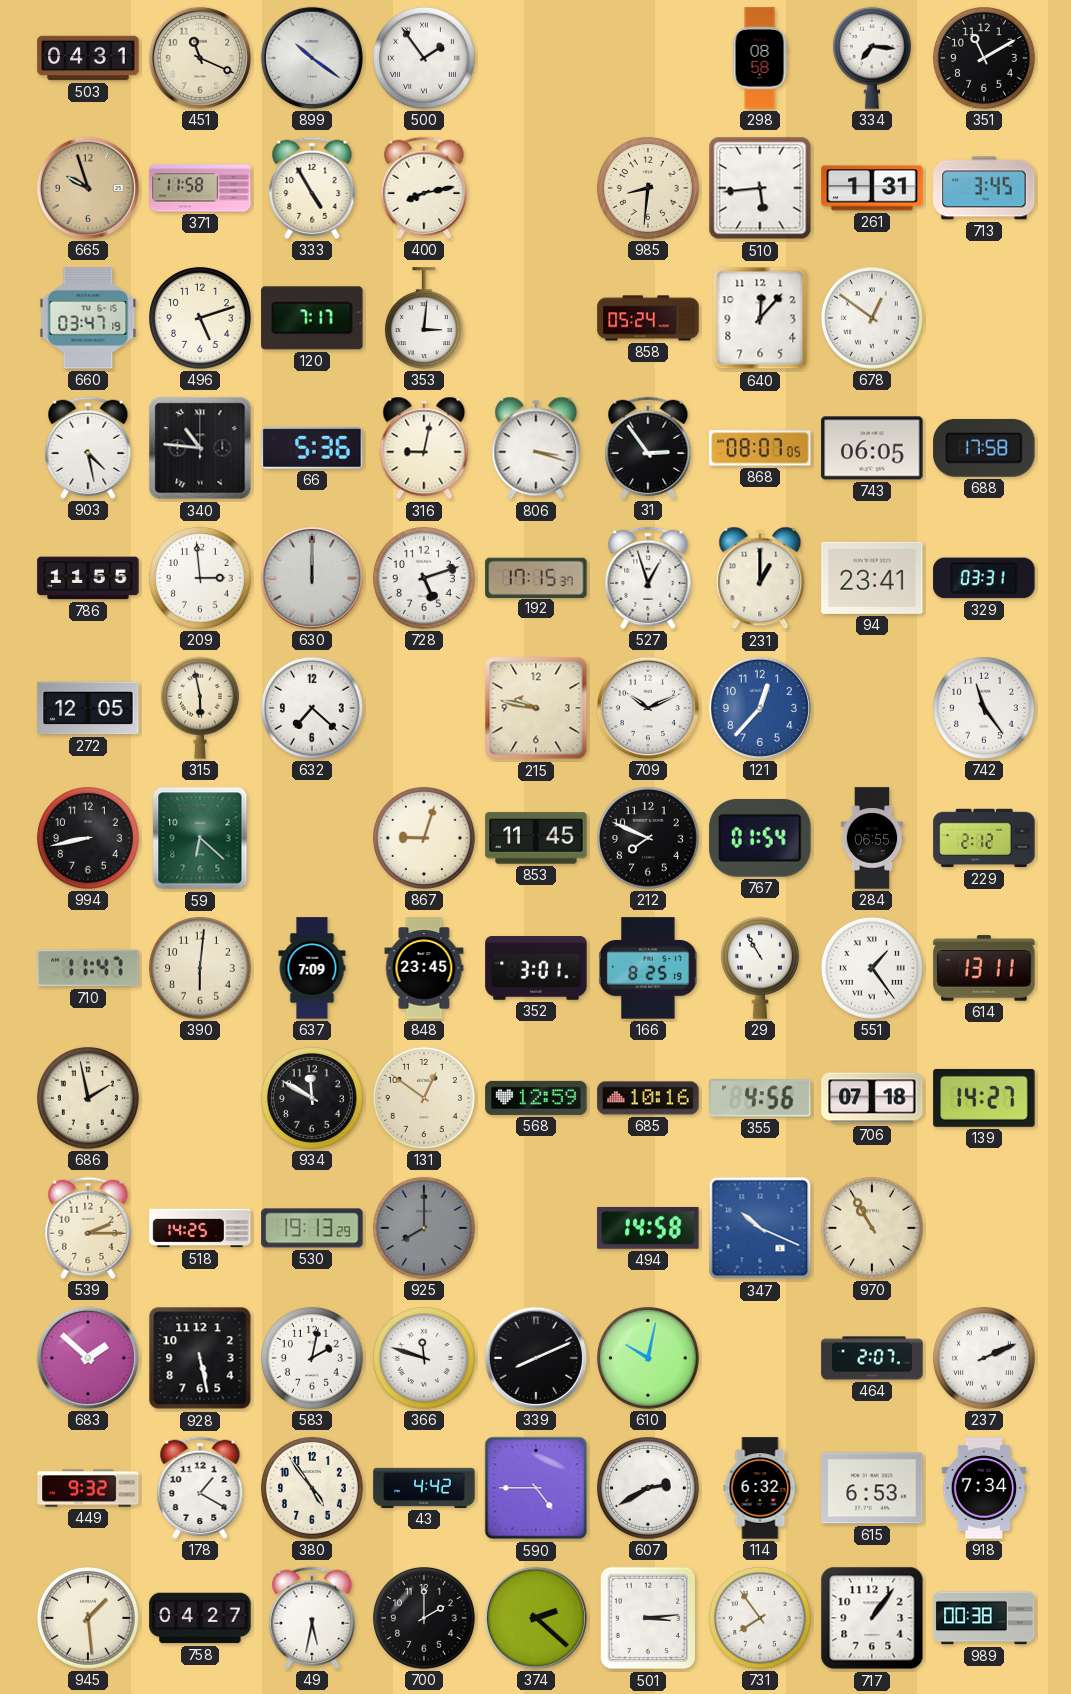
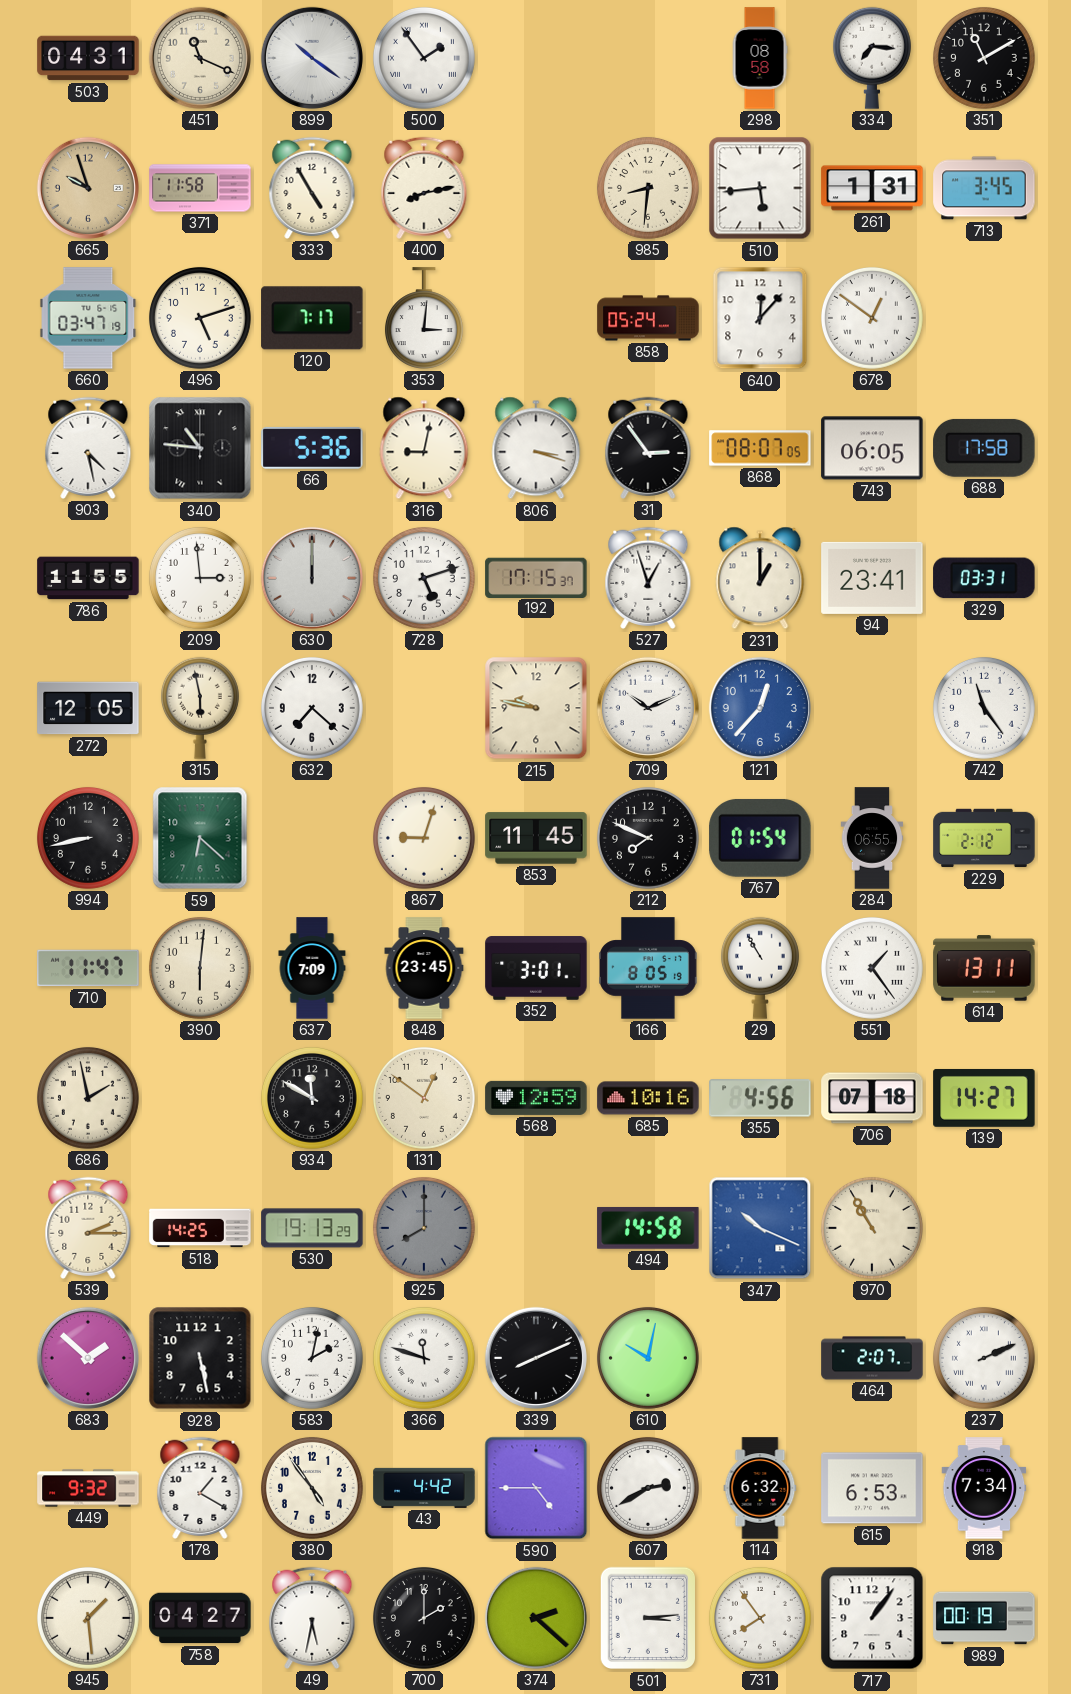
166: 8:25 -> 8:05
989: 00:38 -> 00:19
